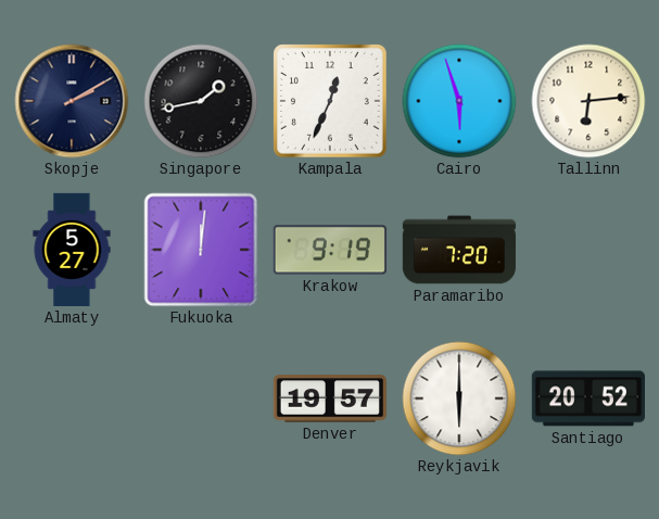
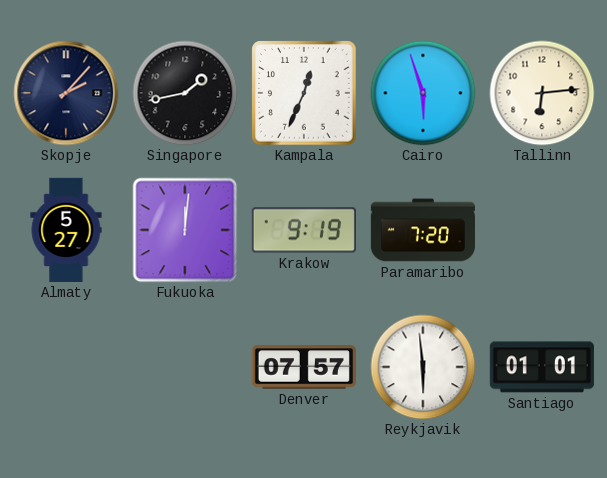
Skopje: 2:10 -> 2:07
Denver: 19:57 -> 07:57
Reykjavik: 6:00 -> 5:59
Santiago: 20:52 -> 01:01
